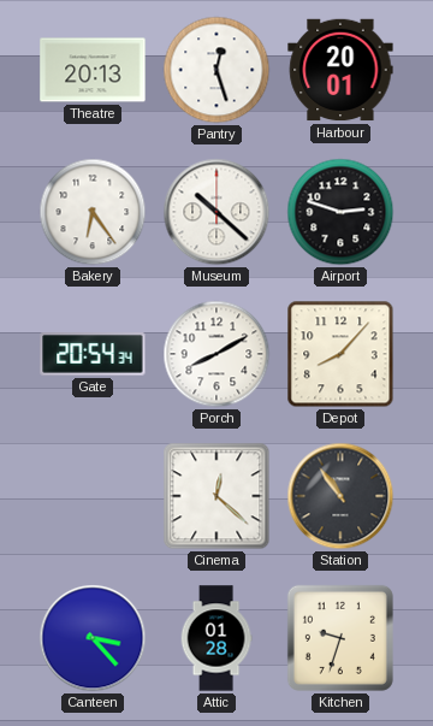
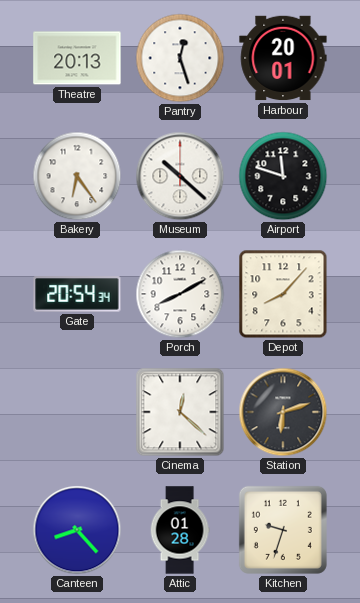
Airport: 2:48 -> 11:48
Station: 10:54 -> 6:12
Canteen: 3:23 -> 8:23
